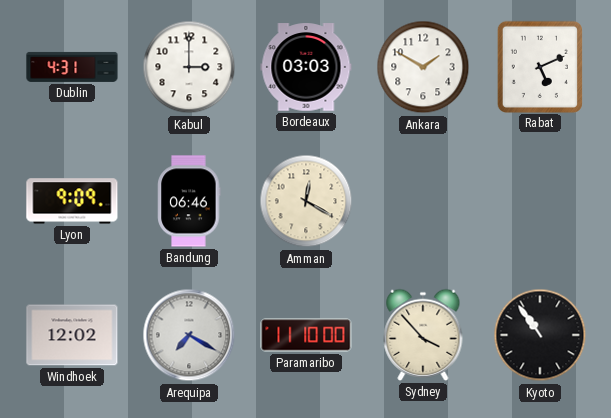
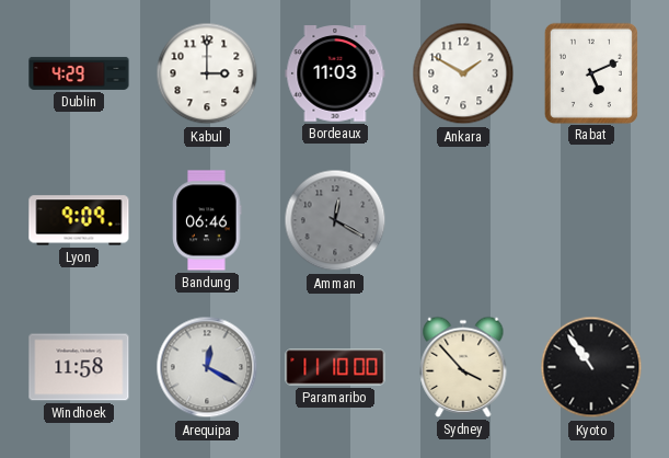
Dublin: 4:31 -> 4:29
Bordeaux: 03:03 -> 11:03
Amman dial: cream -> grey
Windhoek: 12:02 -> 11:58
Arequipa: 7:20 -> 12:20
